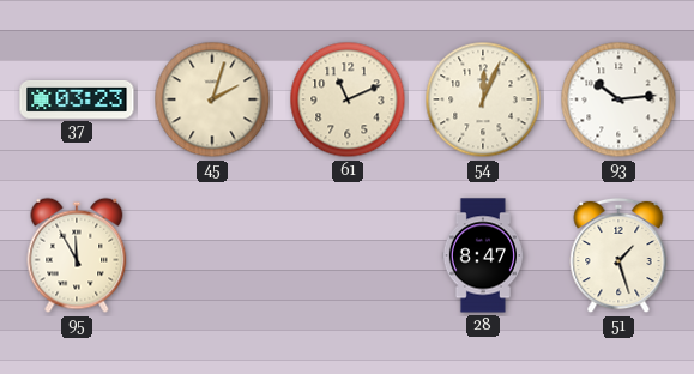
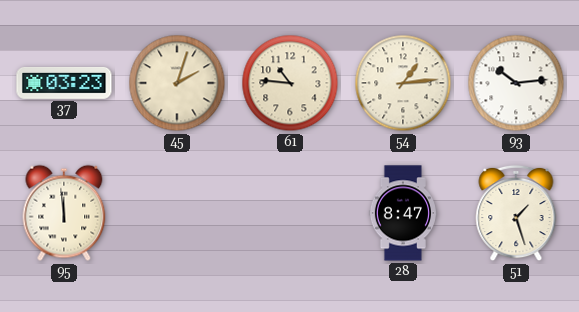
61: 11:11 -> 10:46
54: 12:04 -> 1:14
95: 11:55 -> 11:59
